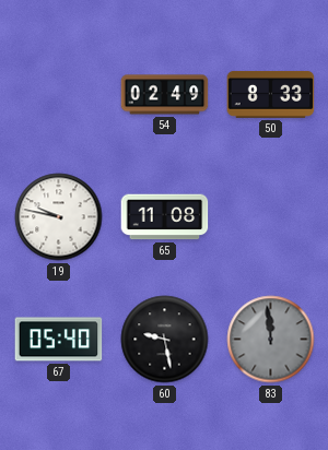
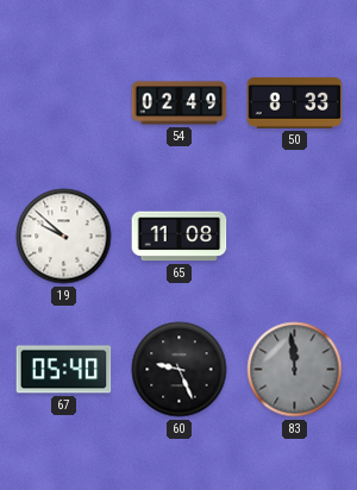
19: 9:47 -> 9:52
60: 9:28 -> 9:26
